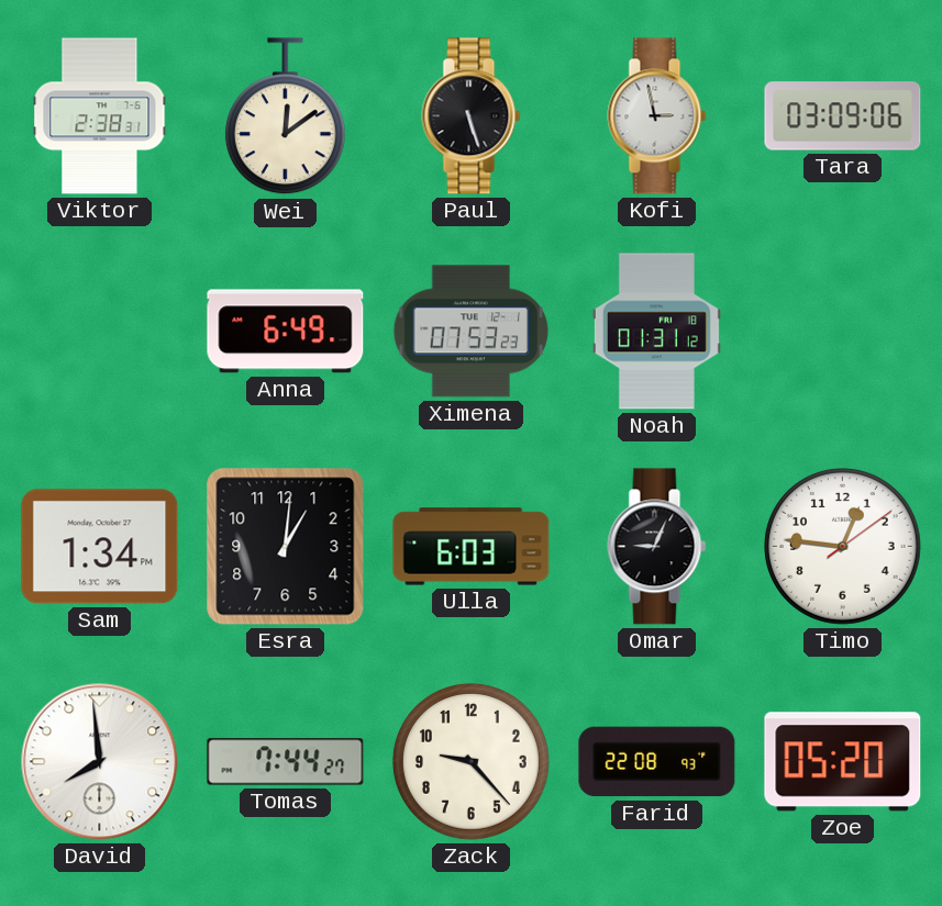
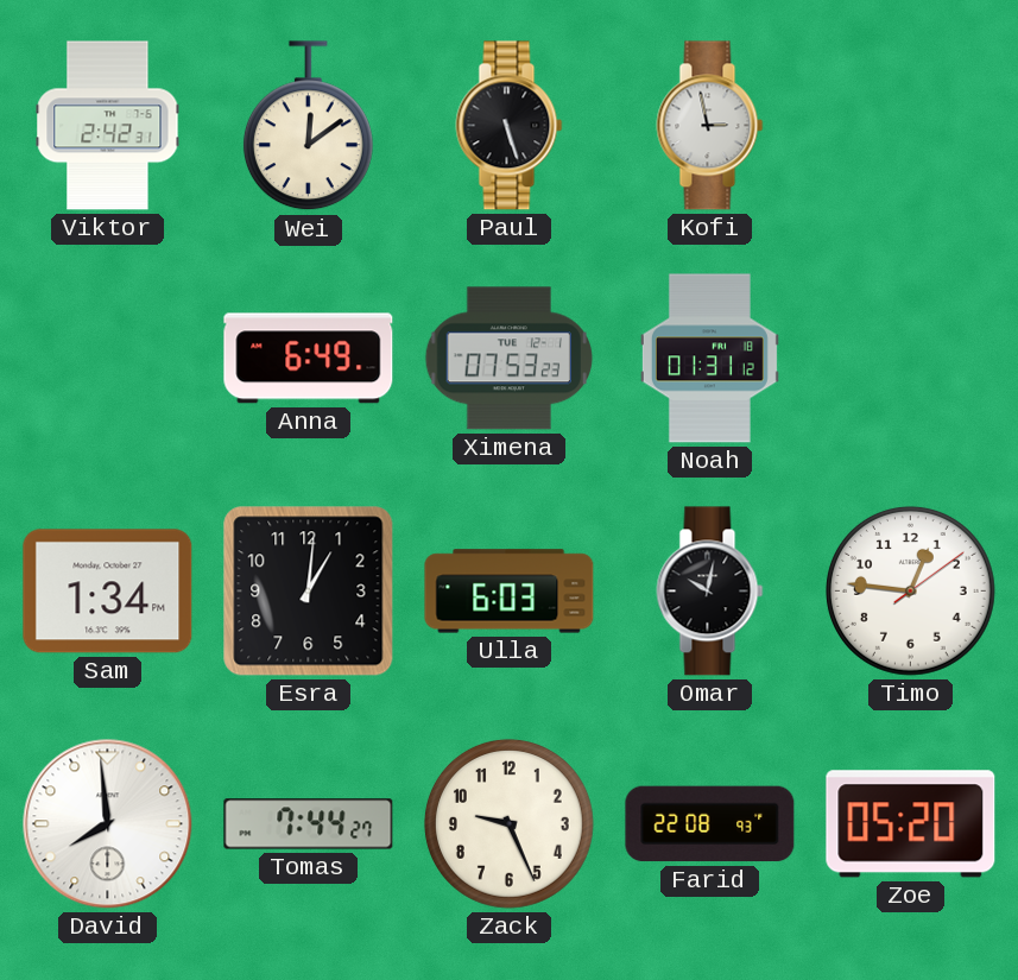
Viktor: 2:38 -> 2:42
Tara: 03:09 -> none
Omar: 9:04 -> 10:02
Zack: 9:23 -> 9:26
